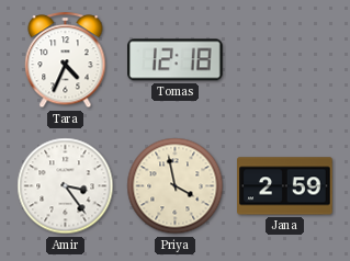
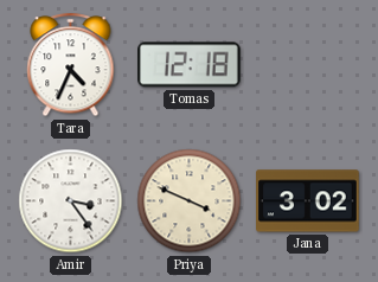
Priya: 3:58 -> 3:49
Jana: 2:59 -> 3:02
